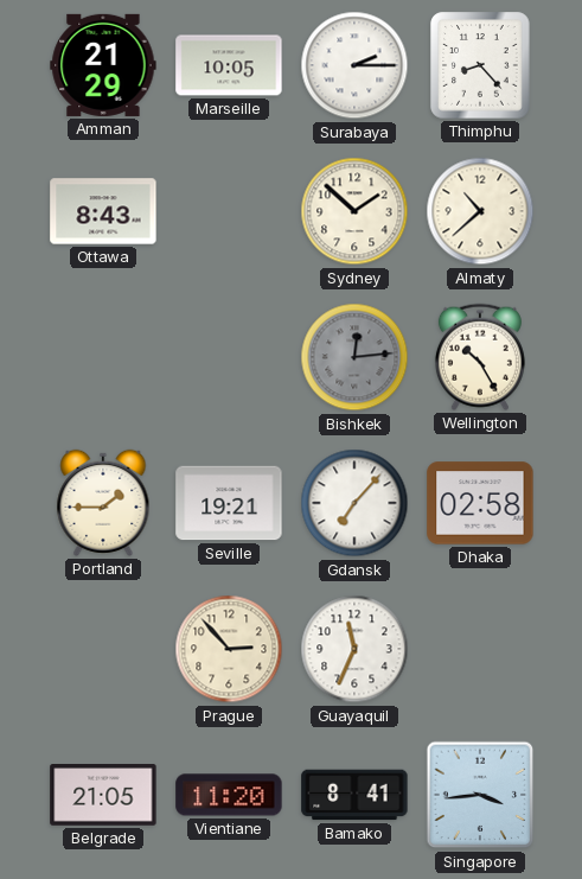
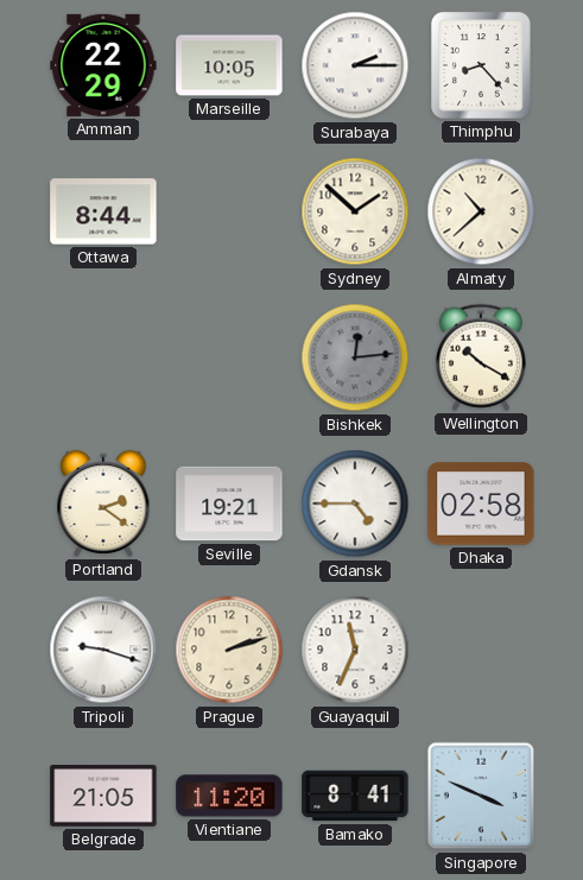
Amman: 21:29 -> 22:29
Ottawa: 8:43 -> 8:44
Wellington: 10:25 -> 10:20
Portland: 1:45 -> 2:21
Gdansk: 7:07 -> 4:45
Tripoli: none -> 9:18
Prague: 2:53 -> 2:12
Singapore: 3:44 -> 3:49
